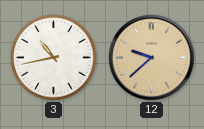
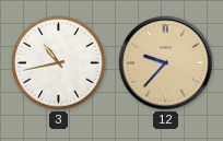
12: 9:38 -> 9:37
